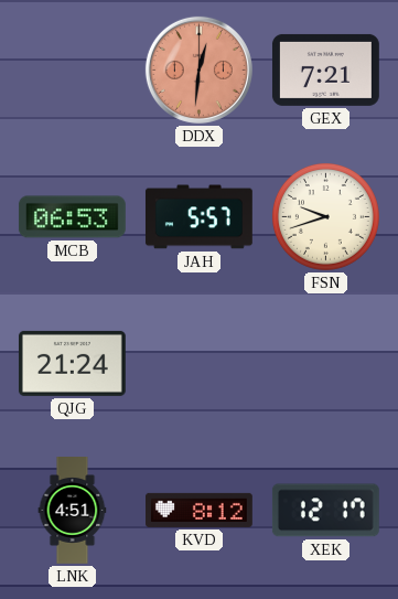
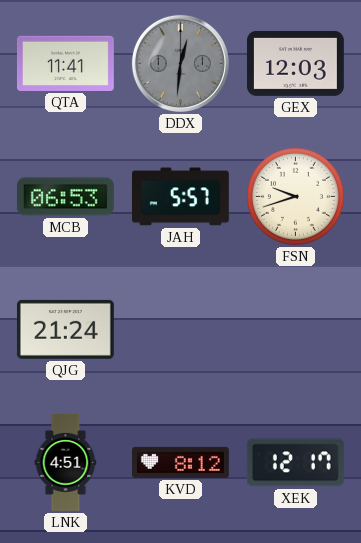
QTA: none -> 11:41
DDX dial: salmon -> grey
GEX: 7:21 -> 12:03
